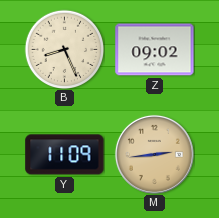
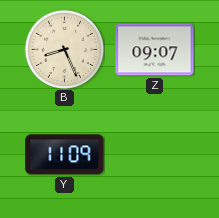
Z: 09:02 -> 09:07
M: 2:44 -> none
